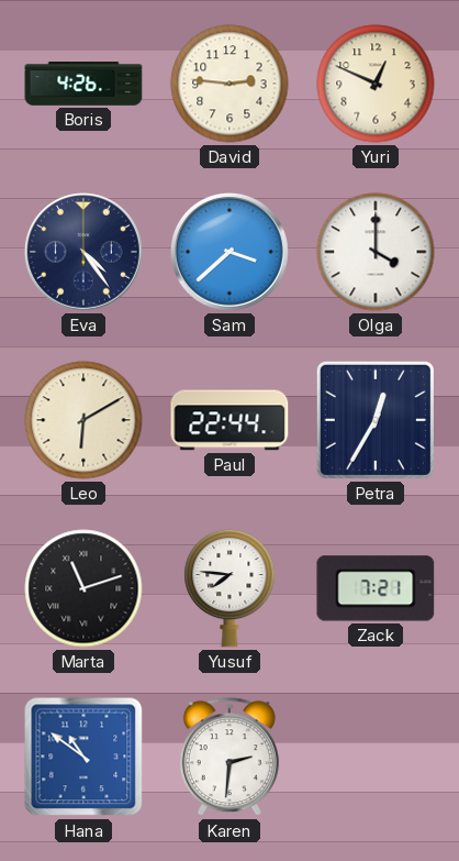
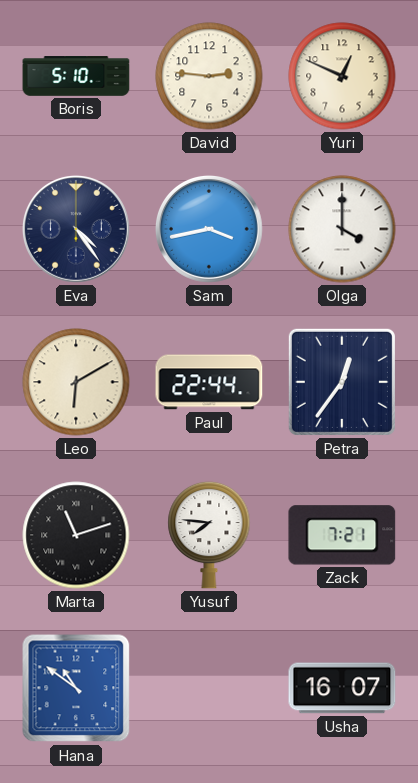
Boris: 4:26 -> 5:10
Sam: 3:38 -> 3:43
Petra: 12:35 -> 12:36
Karen: 2:31 -> none
Usha: none -> 16:07
